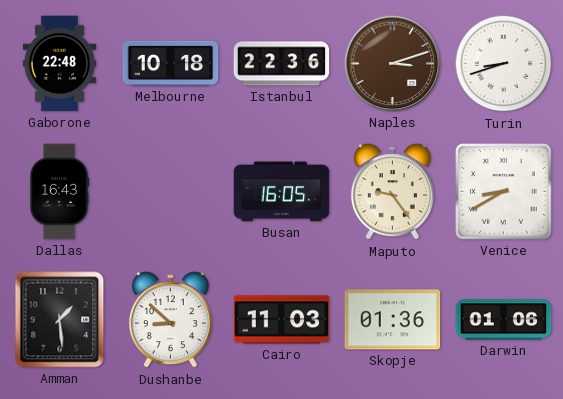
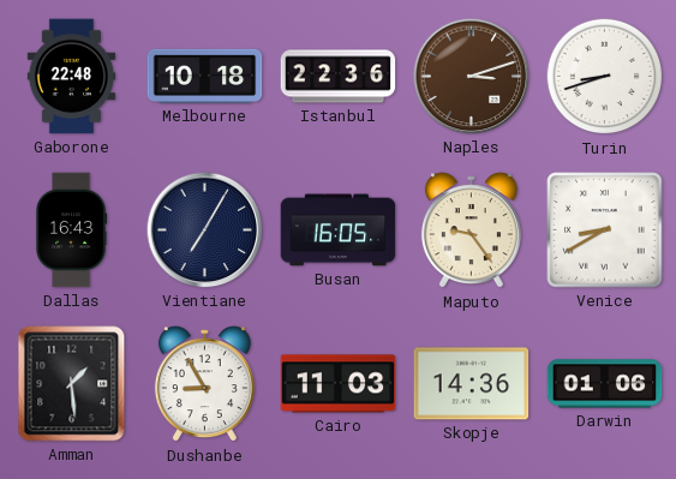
Vientiane: none -> 7:05
Dushanbe: 8:52 -> 8:55
Skopje: 01:36 -> 14:36
